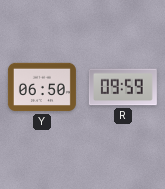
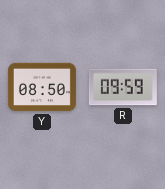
Y: 06:50 -> 08:50
